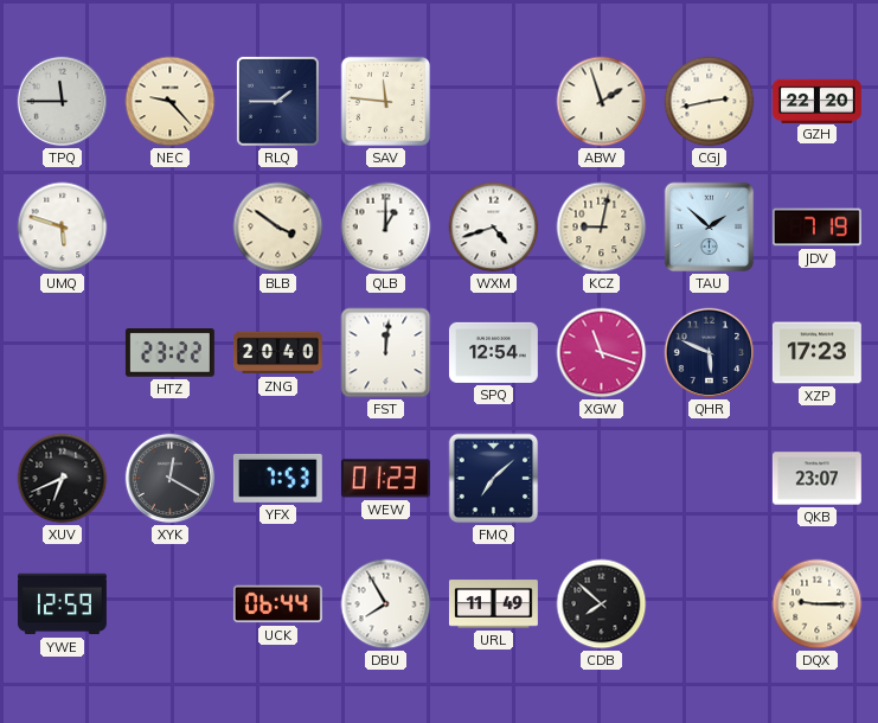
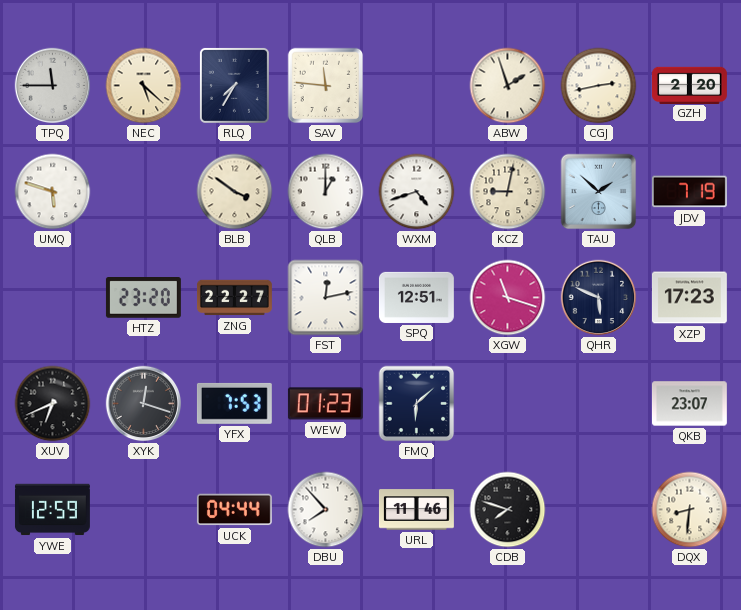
NEC: 9:23 -> 5:22
RLQ: 1:45 -> 7:35
GZH: 22:20 -> 2:20
HTZ: 23:22 -> 23:20
ZNG: 20:40 -> 22:27
FST: 12:01 -> 12:13
SPQ: 12:54 -> 12:51
XYK: 12:20 -> 12:18
FMQ: 7:08 -> 6:08
UCK: 06:44 -> 04:44
DBU: 7:55 -> 7:53
URL: 11:49 -> 11:46
CDB: 7:52 -> 7:48
DQX: 9:15 -> 8:31
